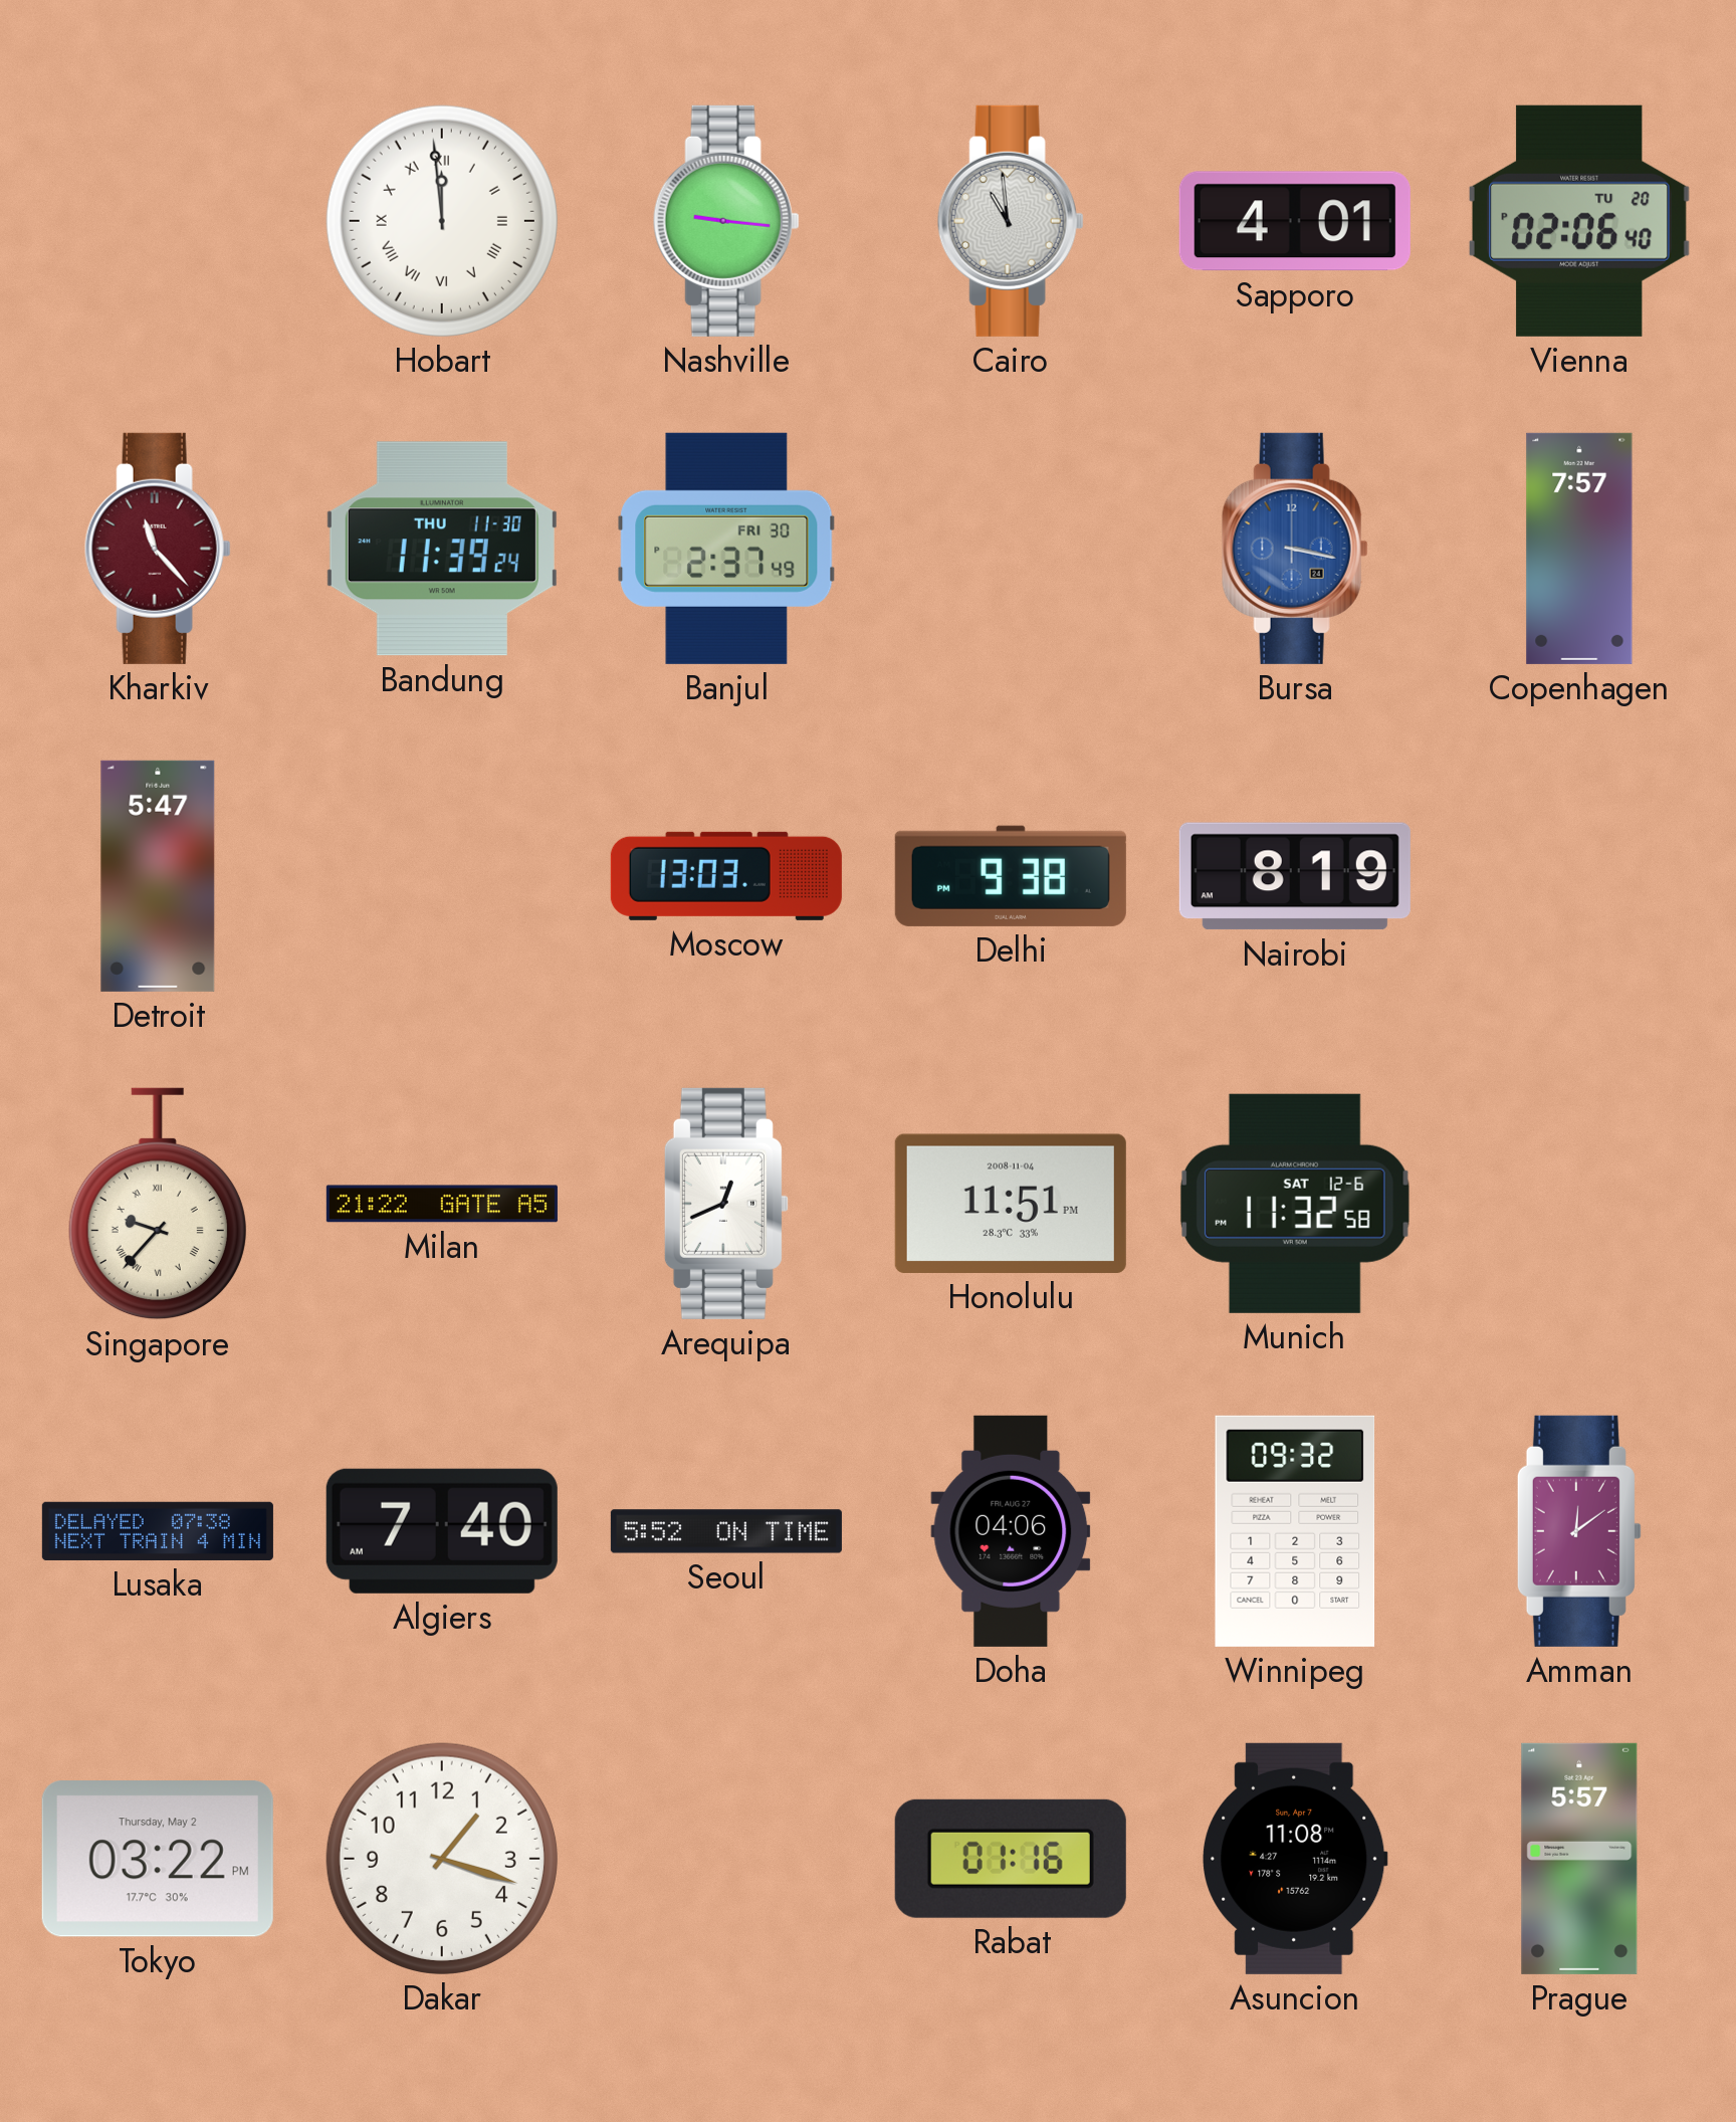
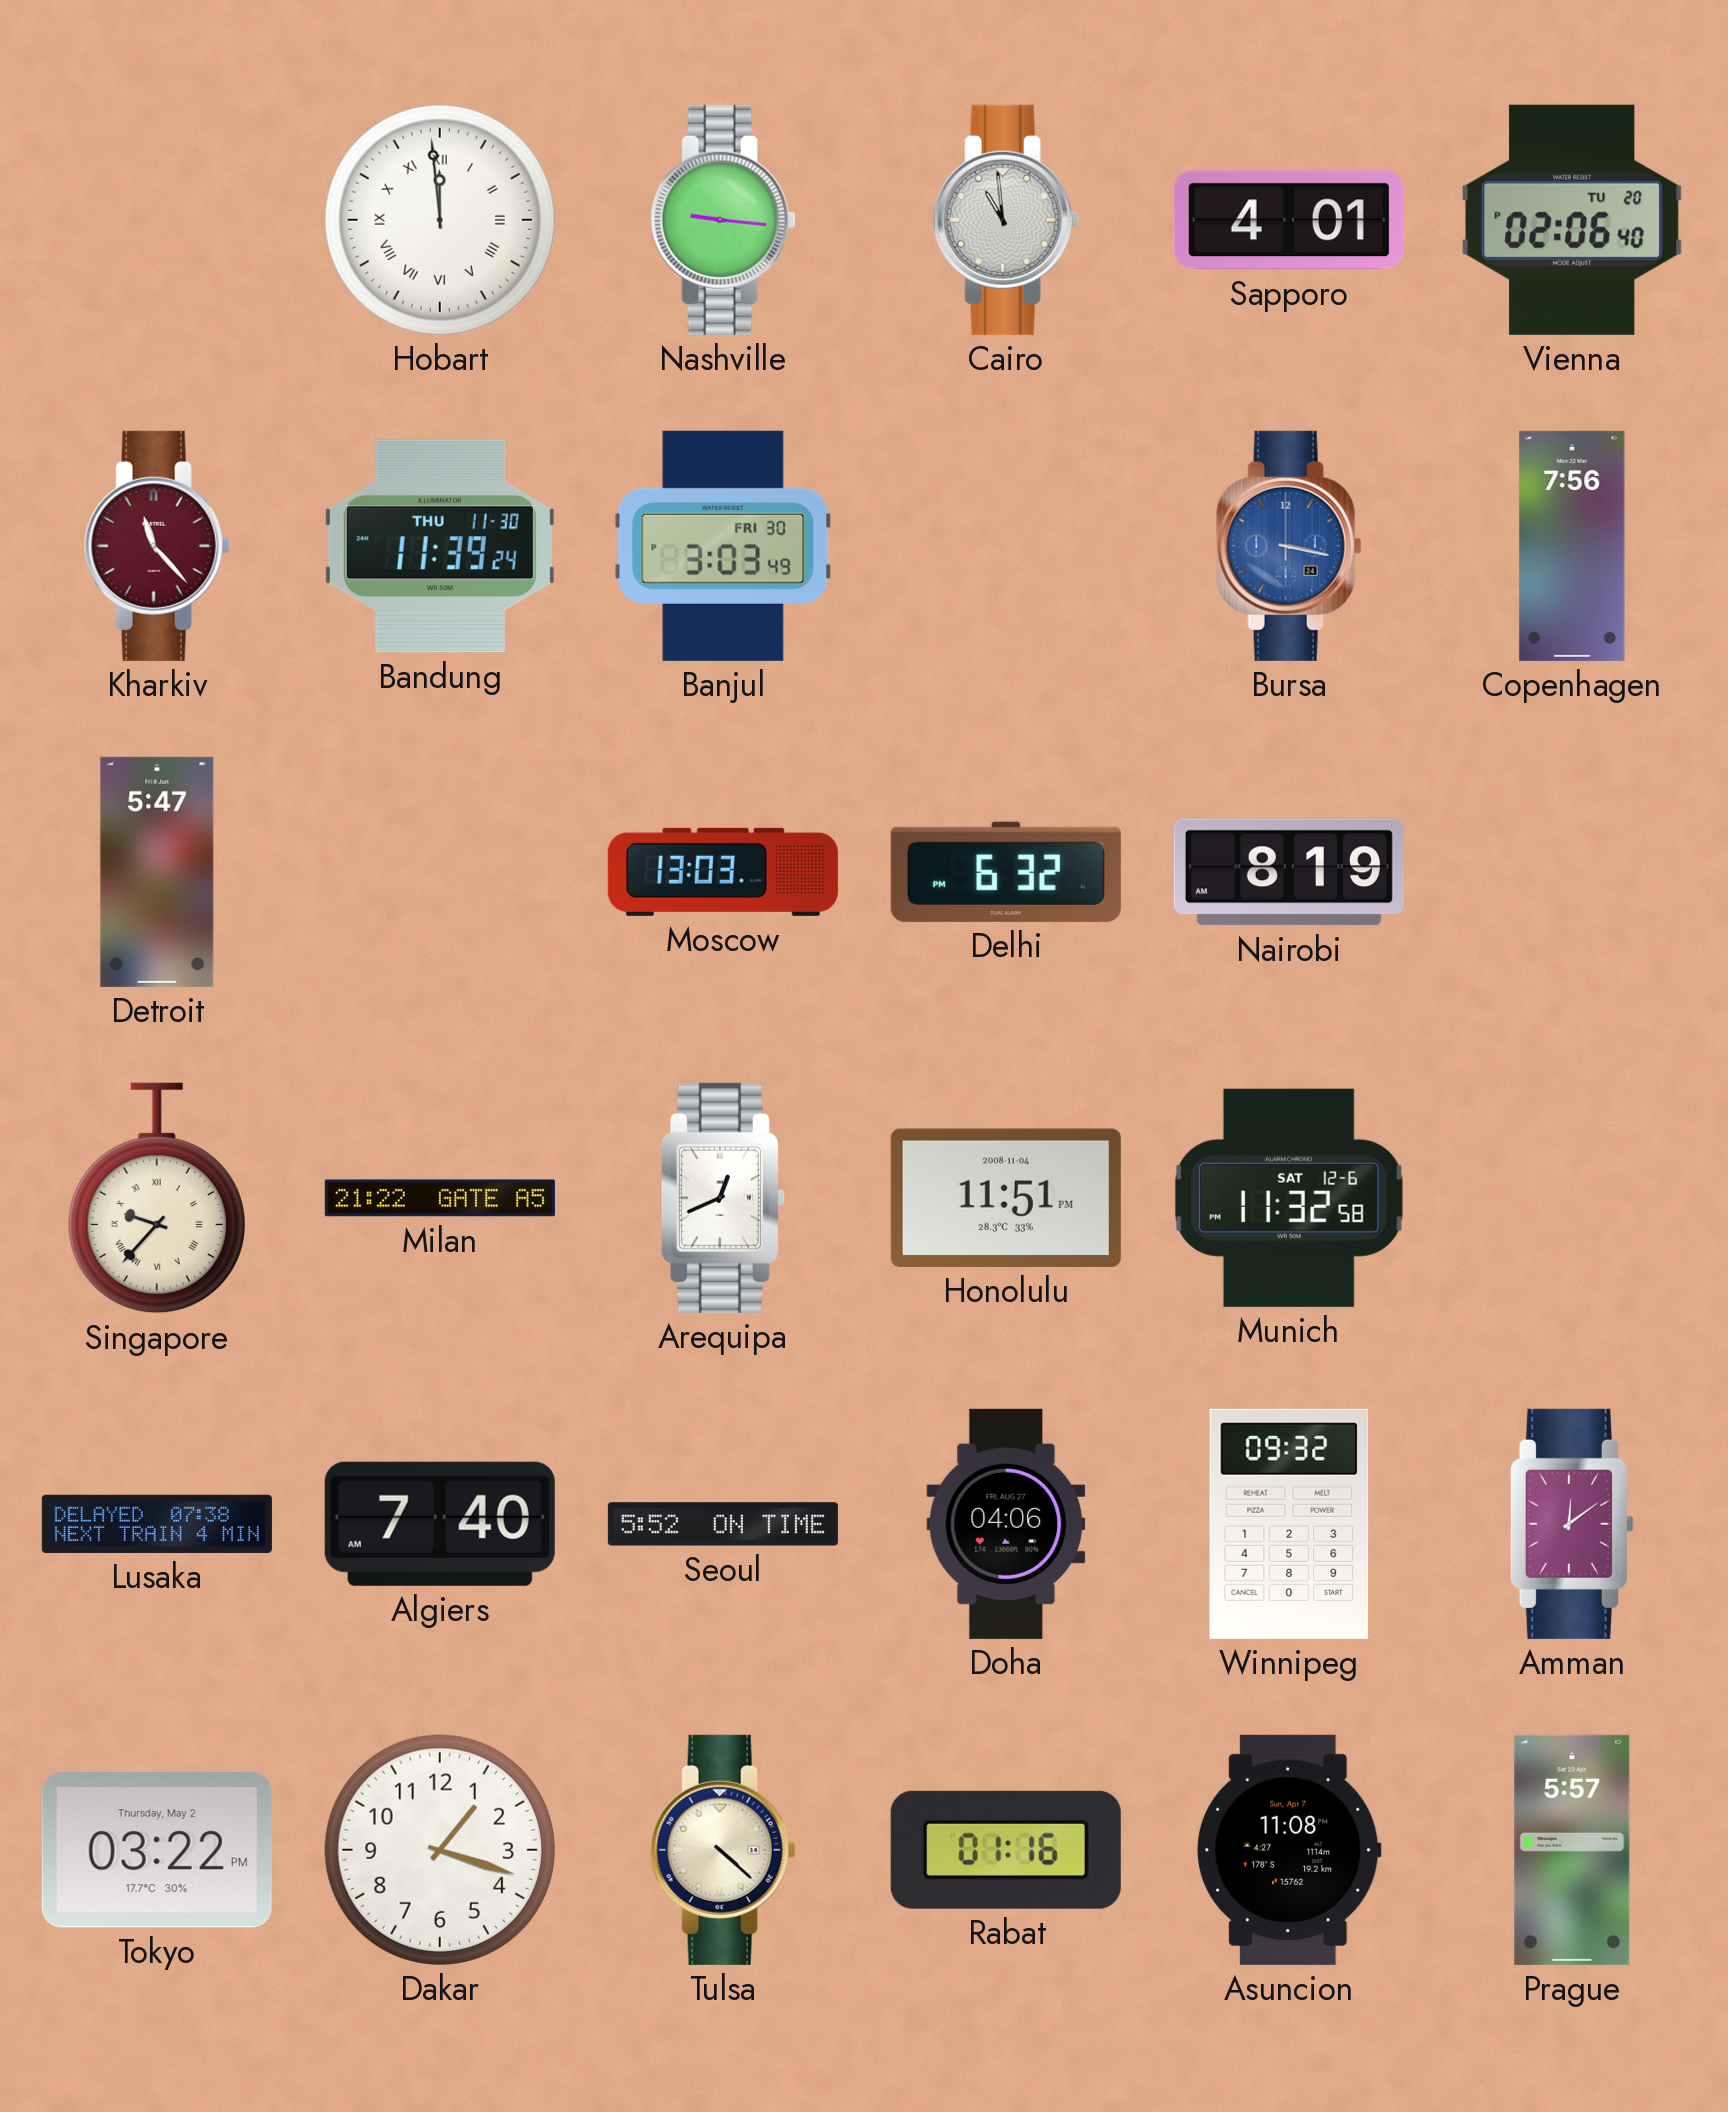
Banjul: 2:37 -> 3:03
Copenhagen: 7:57 -> 7:56
Delhi: 9:38 -> 6:32
Tulsa: none -> 4:22
